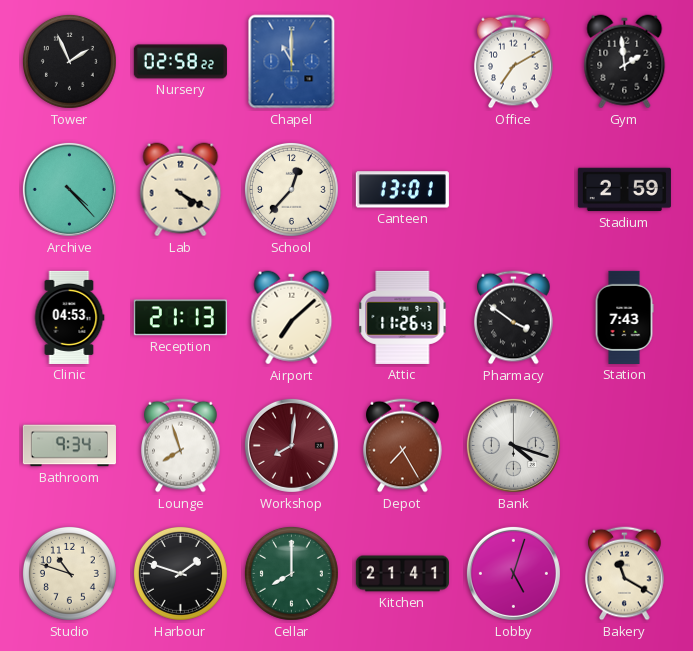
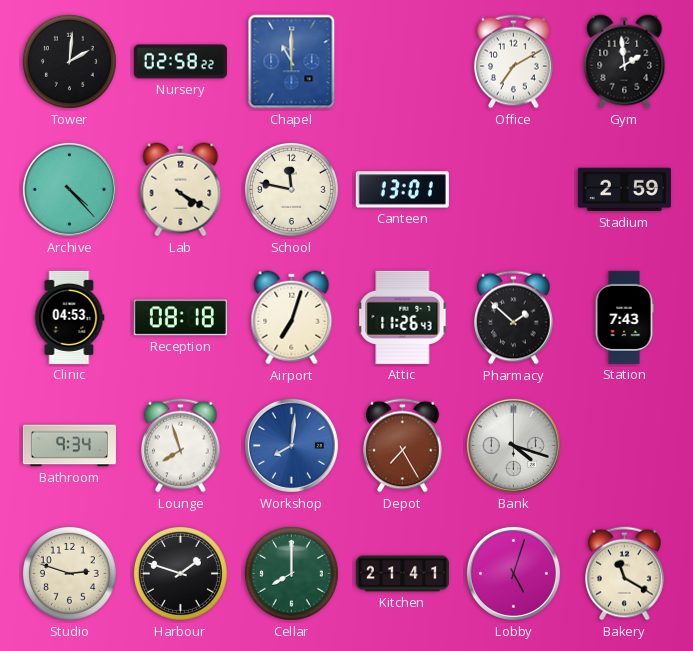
Tower: 1:56 -> 2:01
School: 12:37 -> 11:47
Reception: 21:13 -> 08:18
Airport: 7:08 -> 7:03
Pharmacy: 3:51 -> 1:52
Workshop dial: burgundy -> blue
Studio: 10:48 -> 2:48
